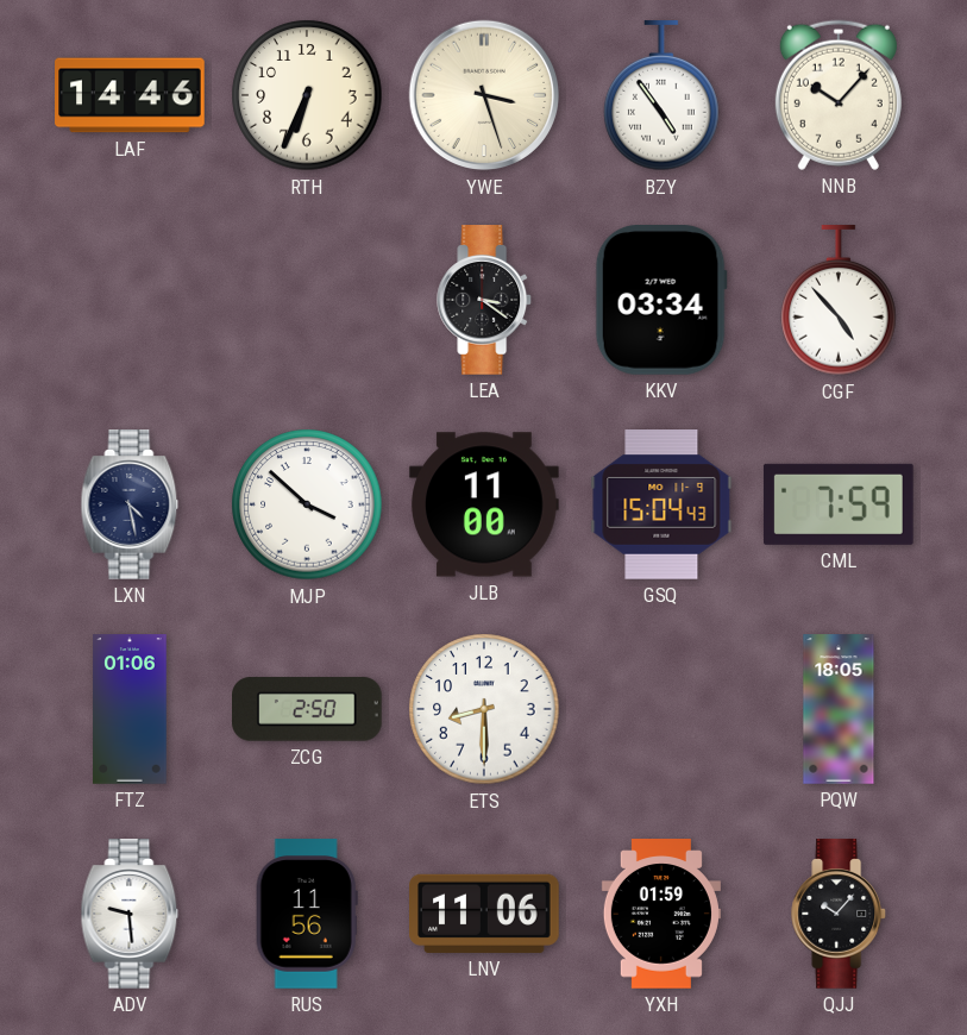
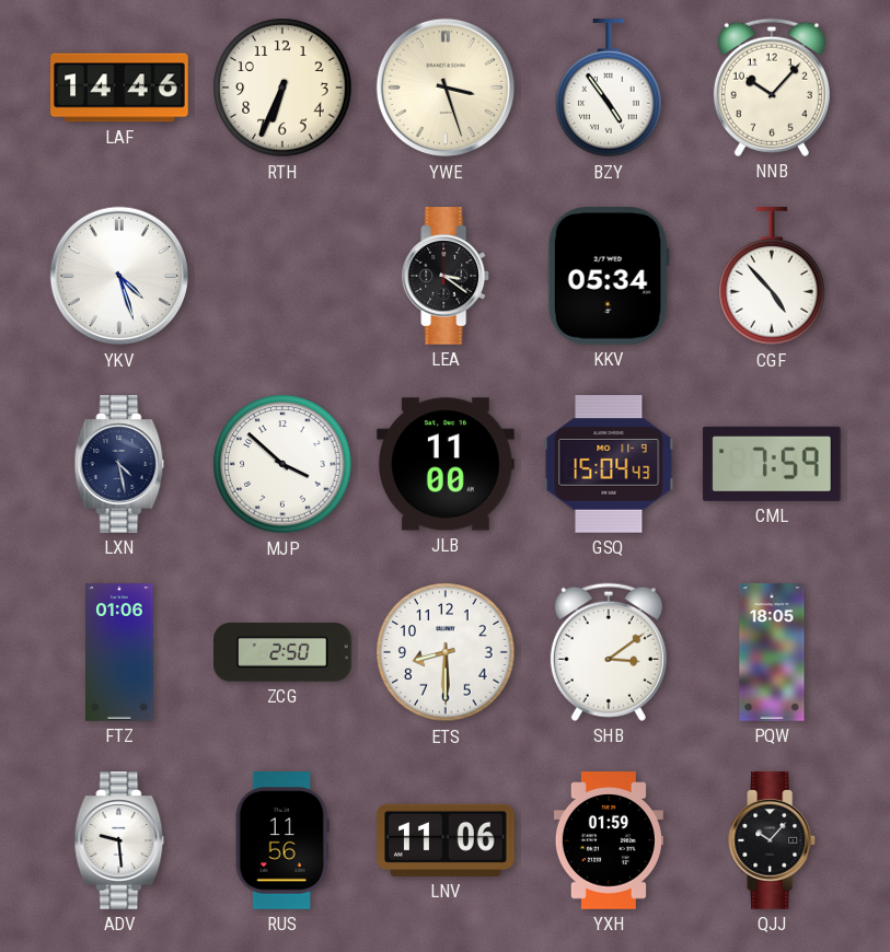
YKV: none -> 4:27
KKV: 03:34 -> 05:34
SHB: none -> 3:09
